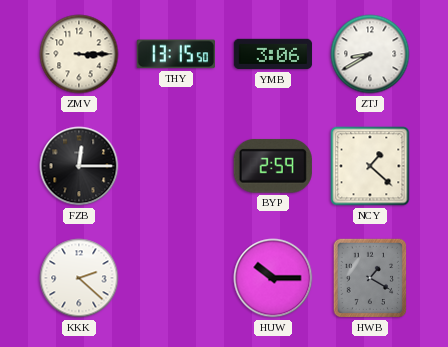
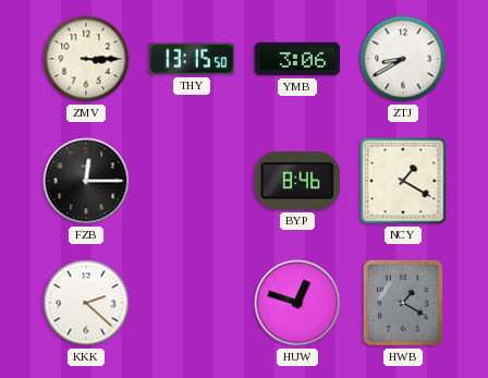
BYP: 2:59 -> 8:46
NCY: 1:22 -> 1:20
HUW: 10:15 -> 12:48
